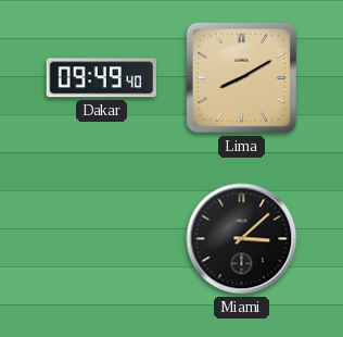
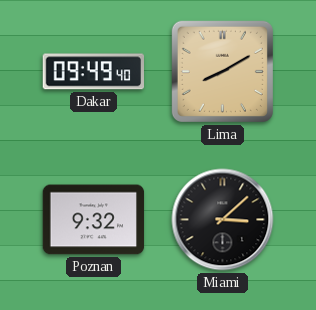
Poznan: none -> 9:32
